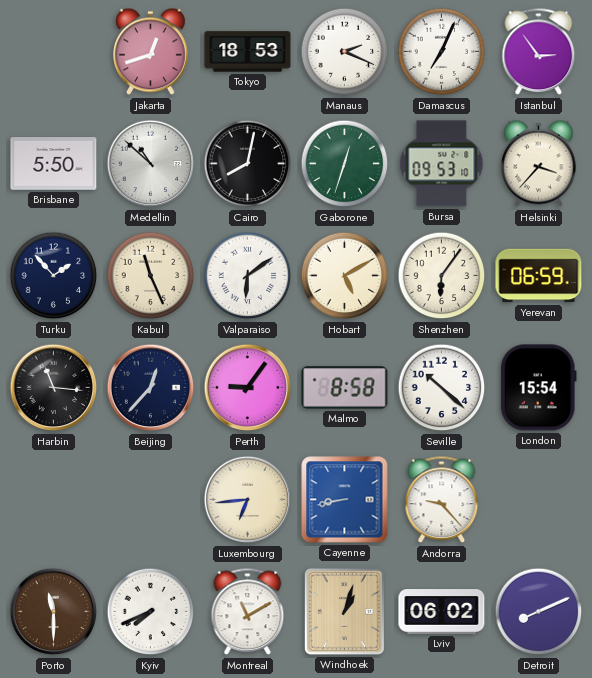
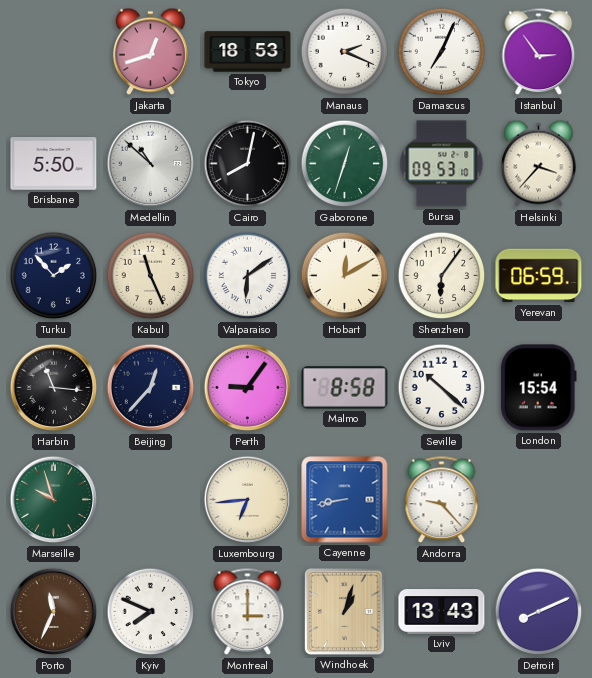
Hobart: 5:10 -> 12:10
Marseille: none -> 9:57
Porto: 11:30 -> 11:34
Kyiv: 7:41 -> 7:49
Montreal: 11:10 -> 3:00
Lviv: 06:02 -> 13:43
